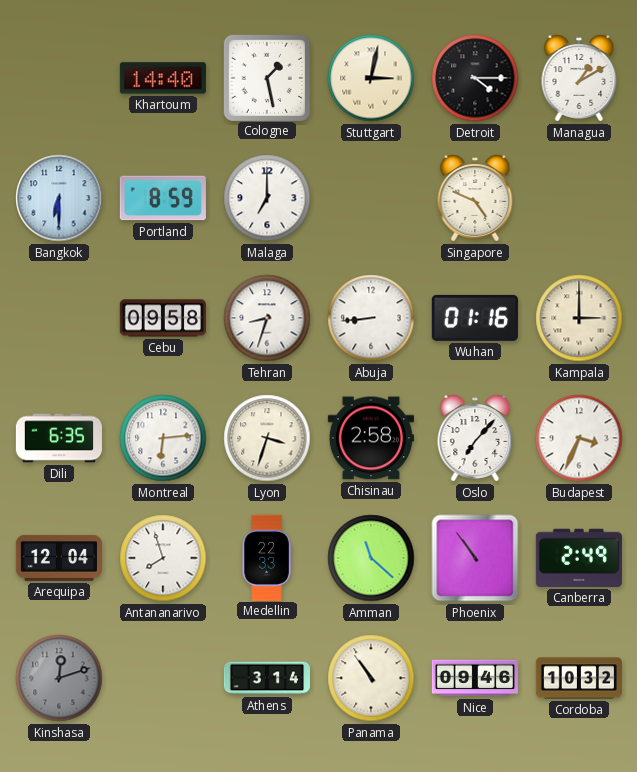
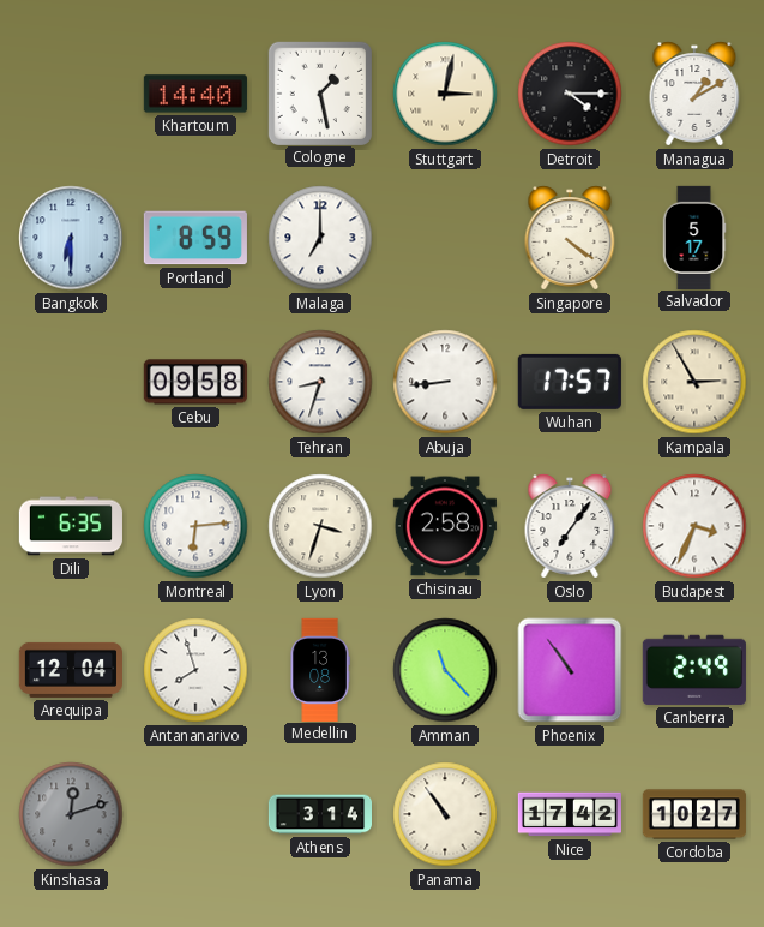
Singapore: 4:49 -> 4:21
Salvador: none -> 5:17
Wuhan: 01:16 -> 17:57
Kampala: 3:00 -> 2:55
Oslo: 7:07 -> 7:06
Medellin: 22:33 -> 13:08
Amman: 11:22 -> 11:23
Nice: 09:46 -> 17:42
Cordoba: 10:32 -> 10:27
